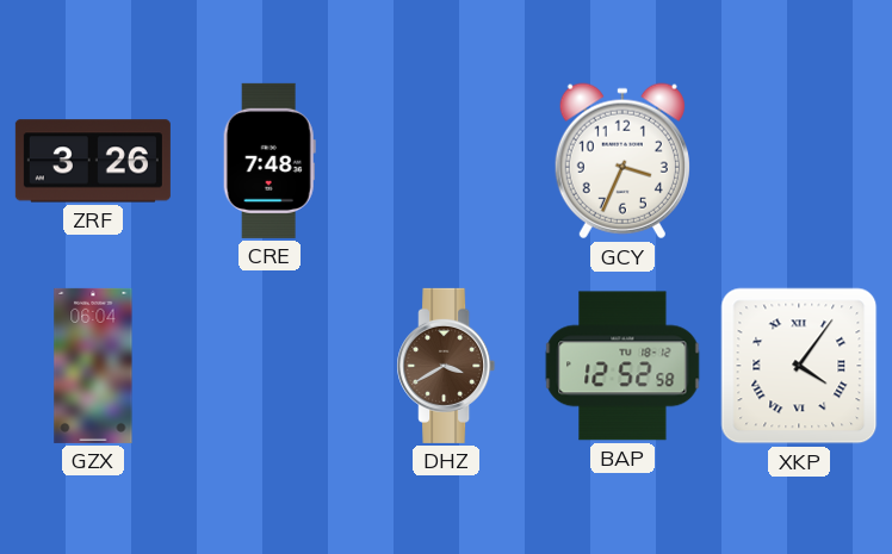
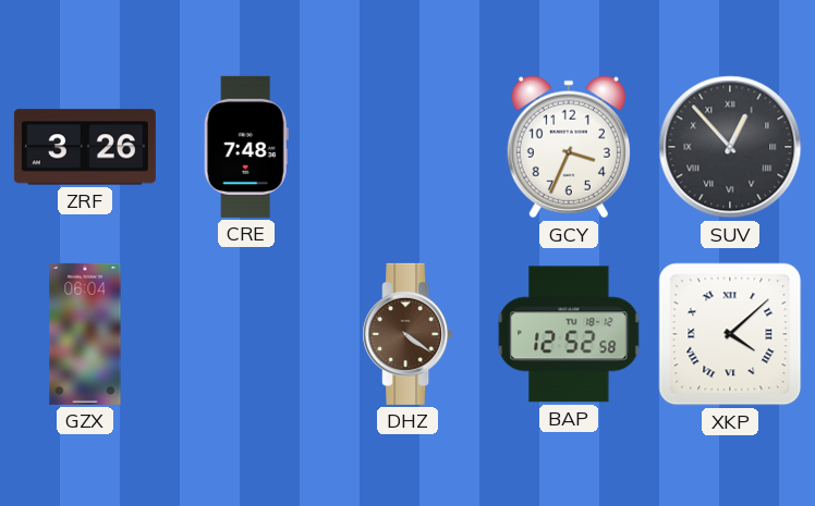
SUV: none -> 12:53
DHZ: 3:40 -> 4:21
XKP: 4:06 -> 4:08
